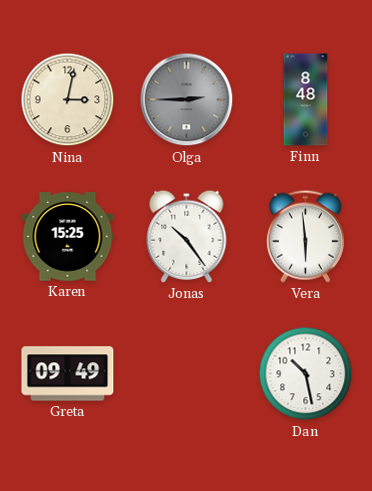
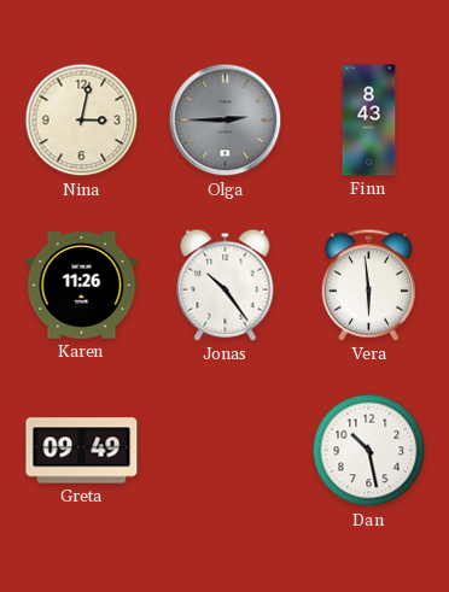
Finn: 8:48 -> 8:43
Karen: 15:25 -> 11:26
